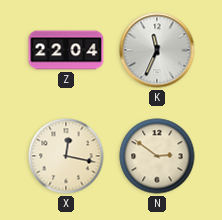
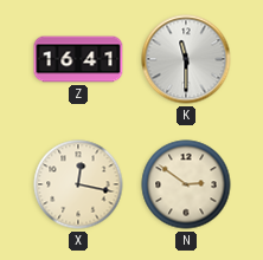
Z: 22:04 -> 16:41
K: 11:34 -> 11:30
